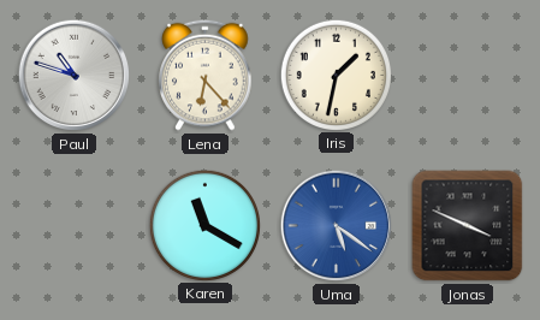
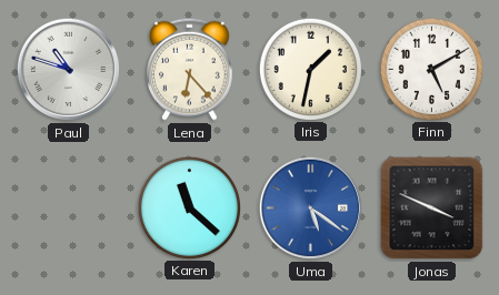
Finn: none -> 5:10
Karen: 11:20 -> 11:22
